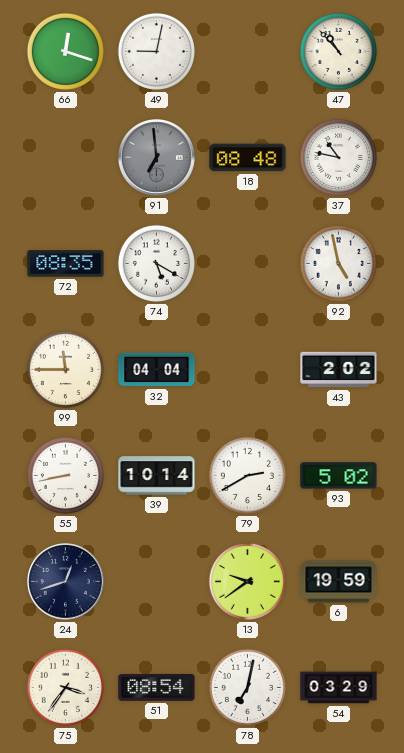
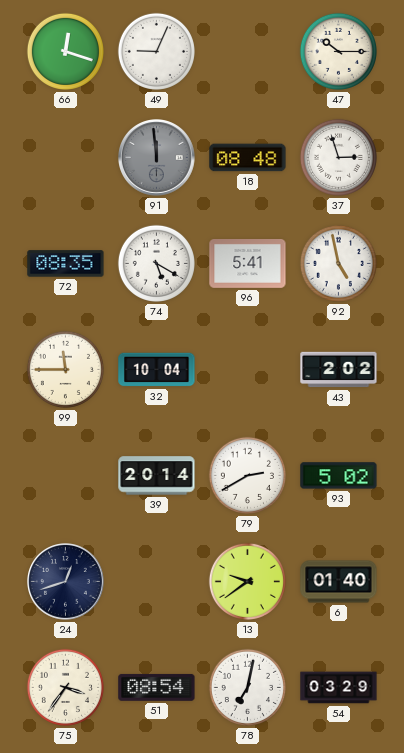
49: 9:02 -> 9:04
47: 10:53 -> 10:15
91: 6:59 -> 11:59
37: 10:47 -> 2:57
96: none -> 5:41
32: 04:04 -> 10:04
55: 8:43 -> none
39: 10:14 -> 20:14
6: 19:59 -> 01:40
